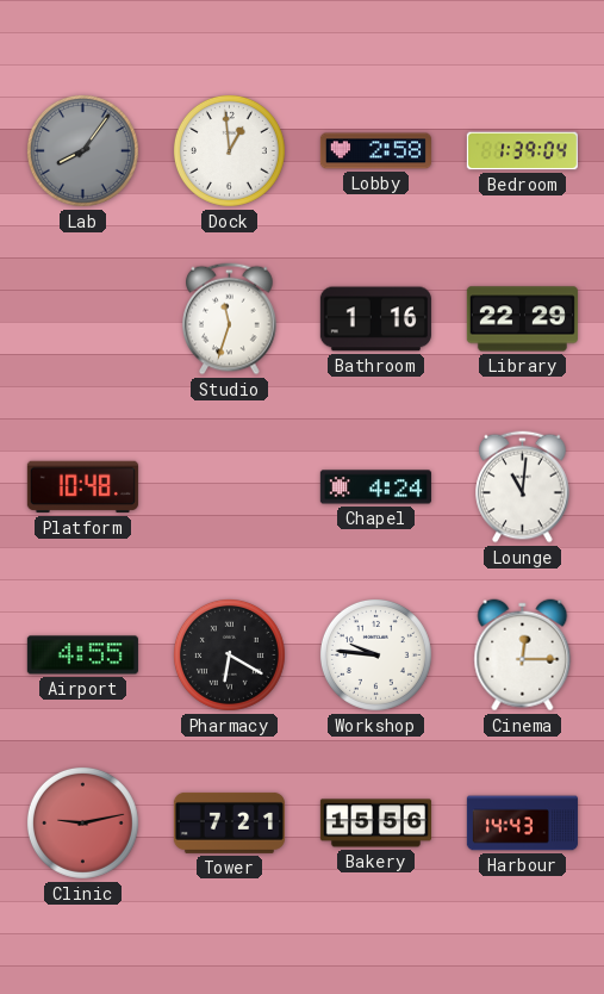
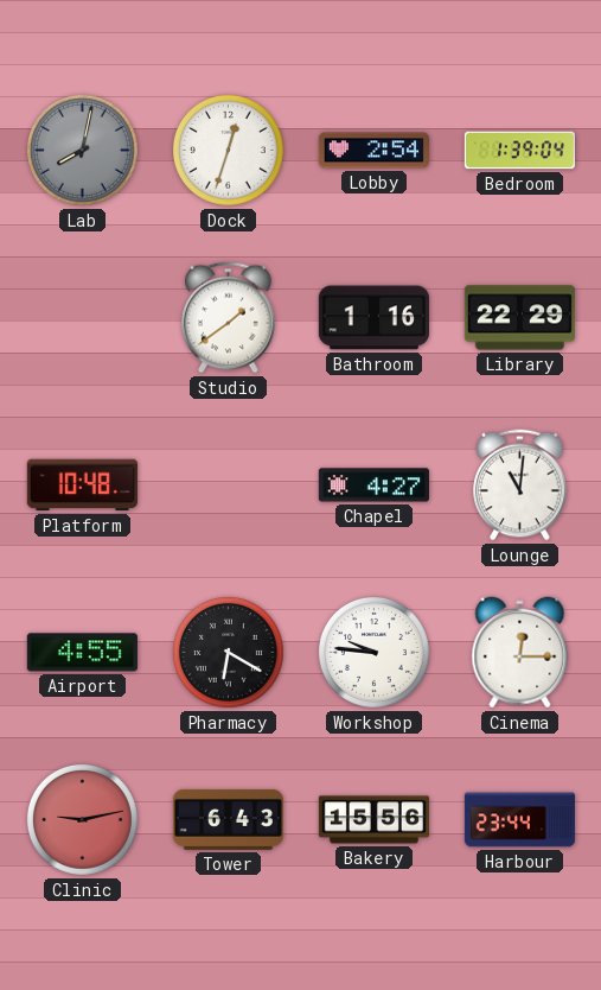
Lab: 8:06 -> 8:02
Dock: 12:59 -> 12:33
Lobby: 2:58 -> 2:54
Studio: 11:33 -> 1:39
Chapel: 4:24 -> 4:27
Tower: 7:21 -> 6:43
Harbour: 14:43 -> 23:44
